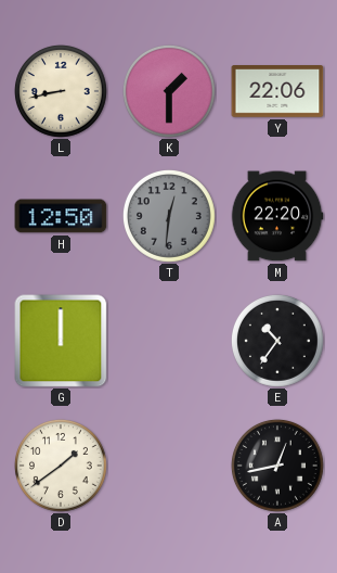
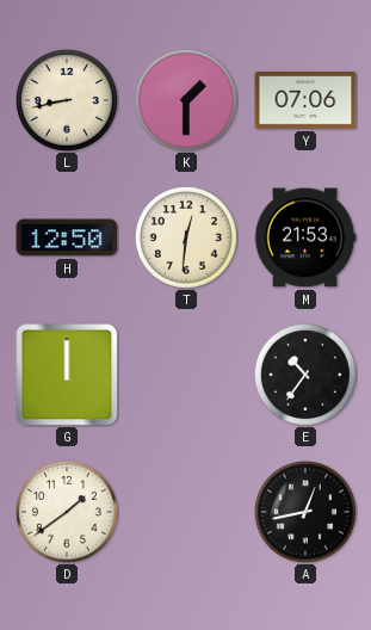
Y: 22:06 -> 07:06
T dial: grey -> cream
M: 22:20 -> 21:53
